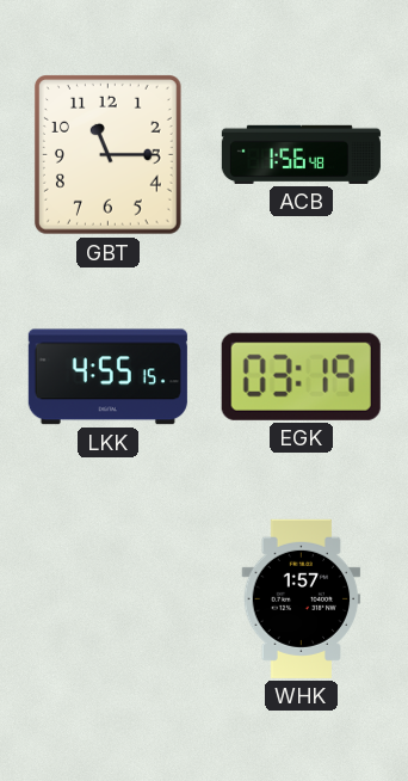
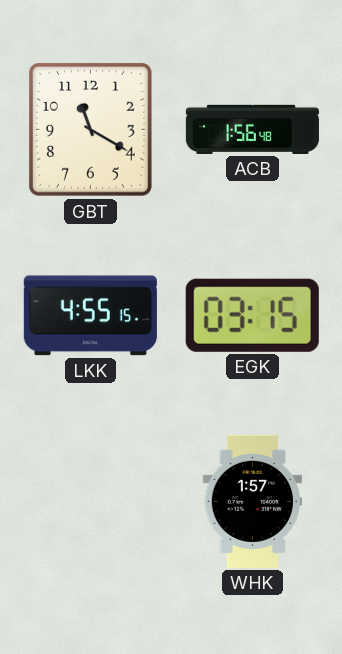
GBT: 11:15 -> 11:20
EGK: 03:19 -> 03:15
